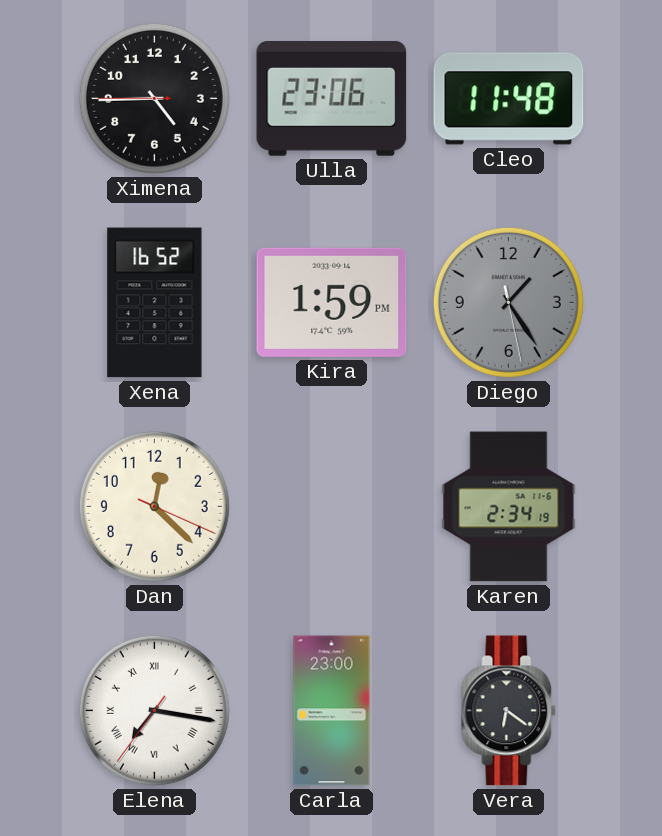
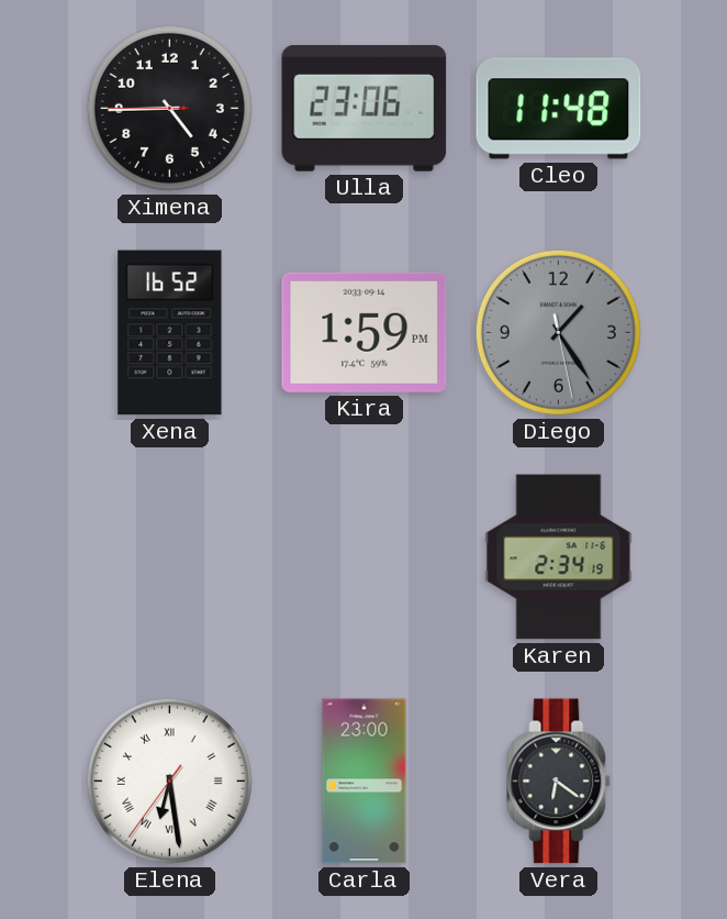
Dan: 12:22 -> none
Elena: 7:16 -> 6:28
